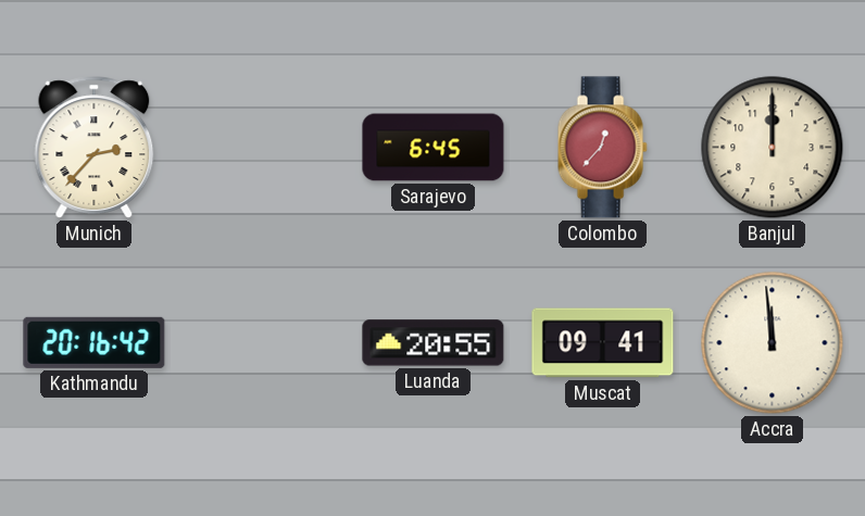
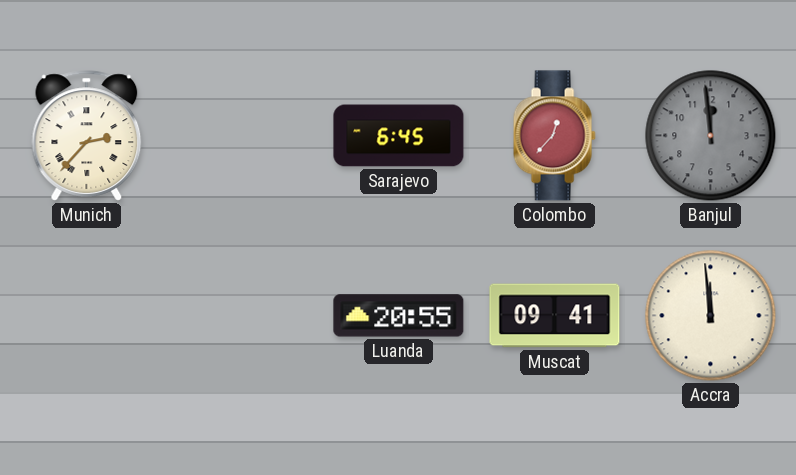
Banjul: 12:00 -> 11:59
Banjul dial: cream -> grey
Kathmandu: 20:16 -> none
